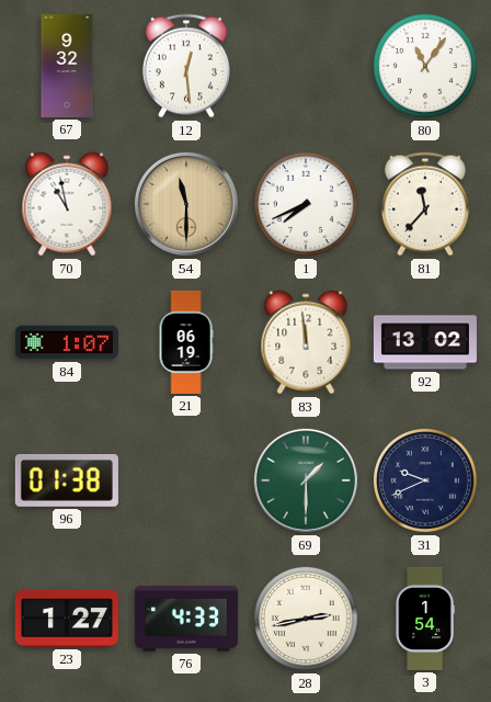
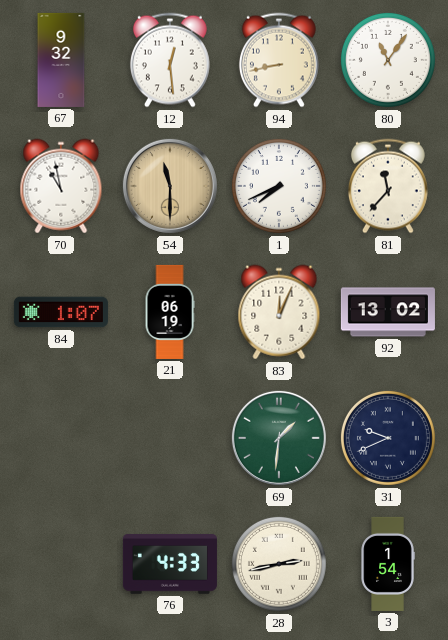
94: none -> 8:43
83: 11:59 -> 12:04
96: 01:38 -> none
69: 1:30 -> 1:31
23: 1:27 -> none
